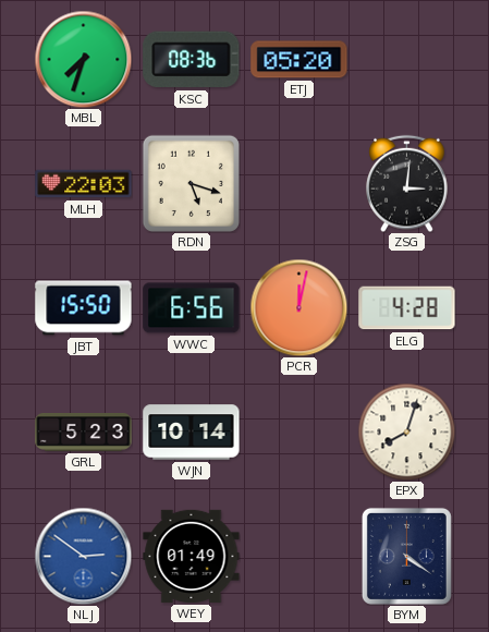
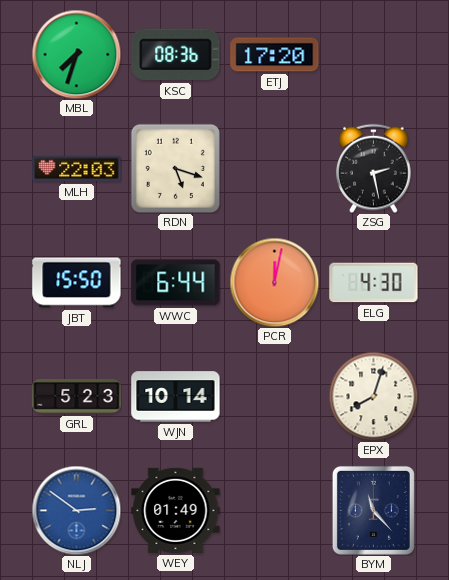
ETJ: 05:20 -> 17:20
ZSG: 3:01 -> 2:28
WWC: 6:56 -> 6:44
ELG: 4:28 -> 4:30
BYM: 4:21 -> 11:23
